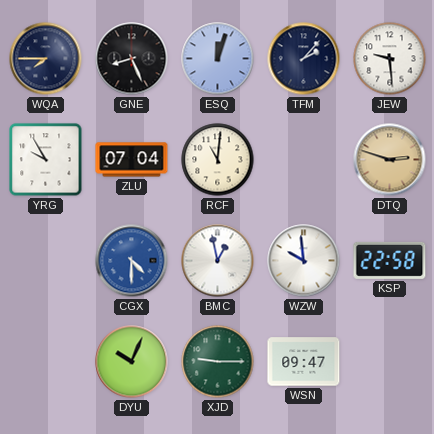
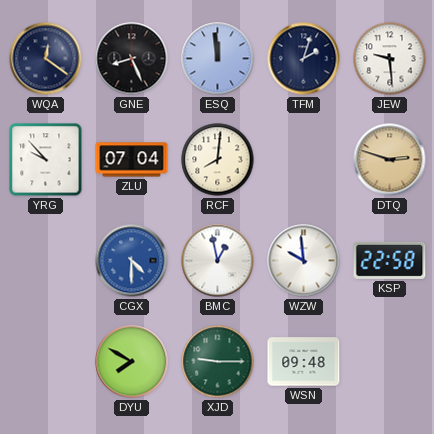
WQA: 7:45 -> 12:21
ESQ: 12:03 -> 11:59
TFM: 2:07 -> 2:03
YRG: 9:55 -> 9:53
RCF: 11:01 -> 8:01
DYU: 10:04 -> 7:50
WSN: 09:47 -> 09:48
